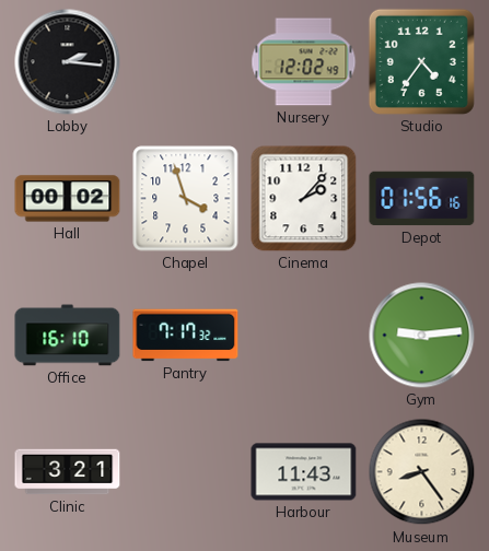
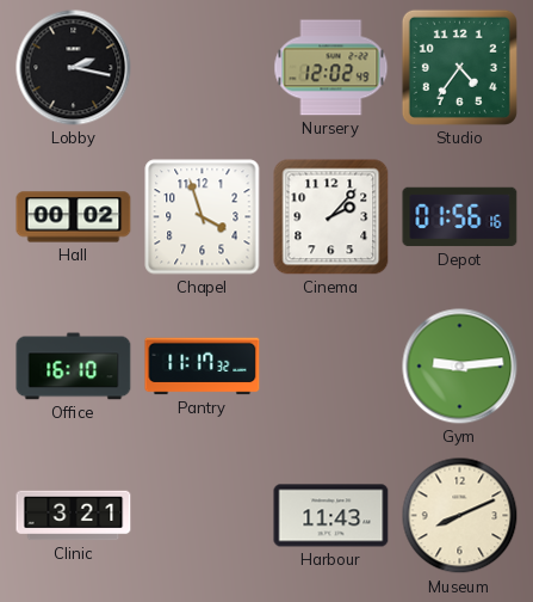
Lobby: 2:16 -> 2:17
Pantry: 7:17 -> 11:17
Museum: 8:24 -> 8:11
